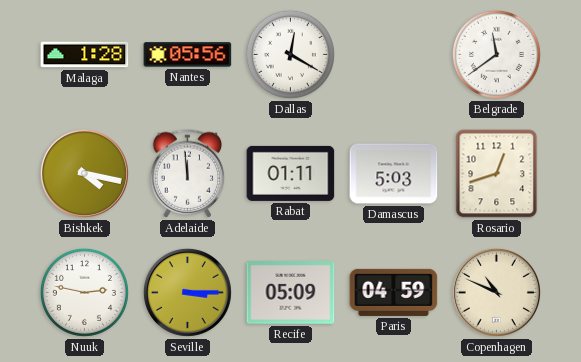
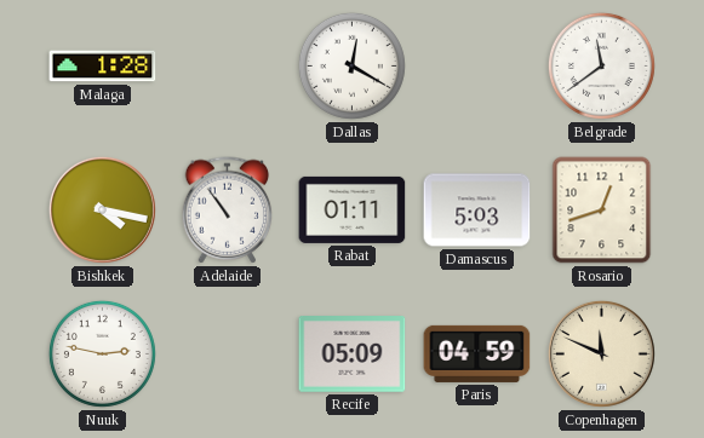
Nantes: 05:56 -> none
Adelaide: 11:59 -> 10:54
Seville: 3:15 -> none
Copenhagen: 10:49 -> 11:49
